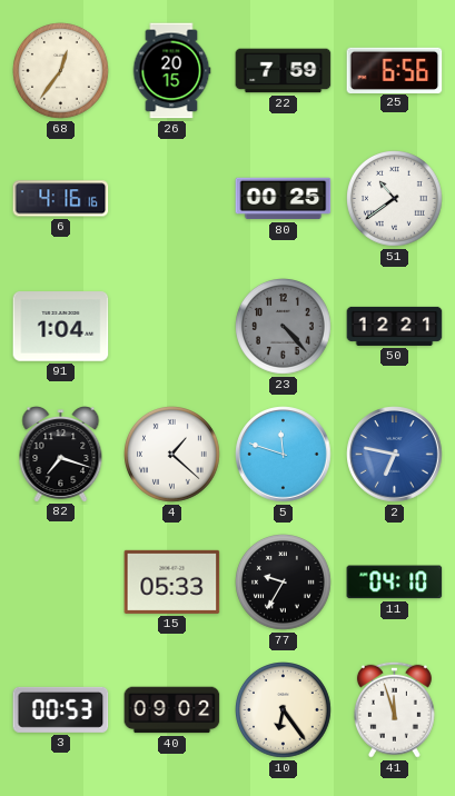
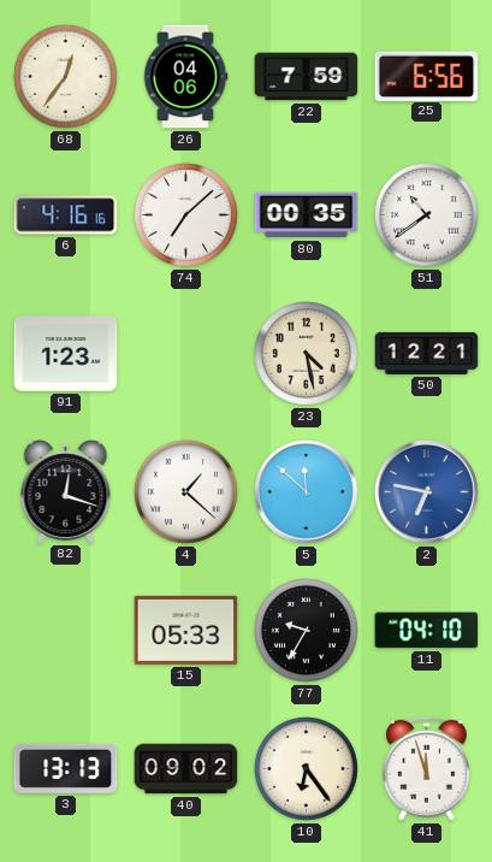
26: 20:15 -> 04:06
74: none -> 7:08
80: 00:25 -> 00:35
91: 1:04 -> 1:23
23: 4:23 -> 4:28
23 dial: grey -> cream
82: 7:18 -> 12:18
5: 11:48 -> 11:52
3: 00:53 -> 13:13
